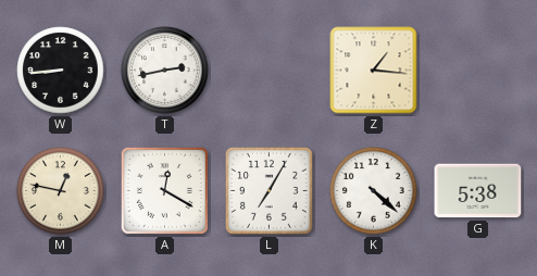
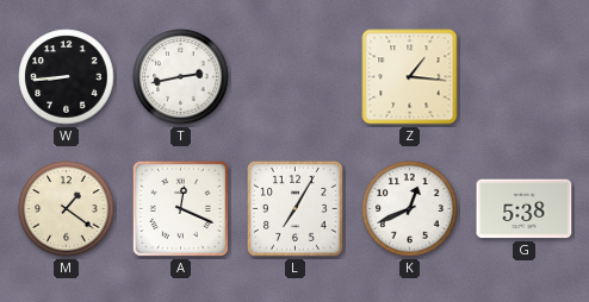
M: 12:47 -> 1:21
A: 12:20 -> 12:19
K: 4:22 -> 12:41
